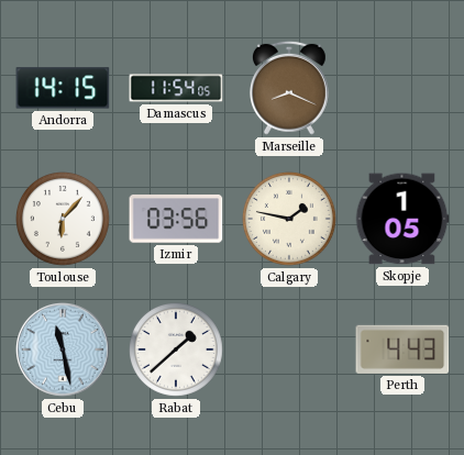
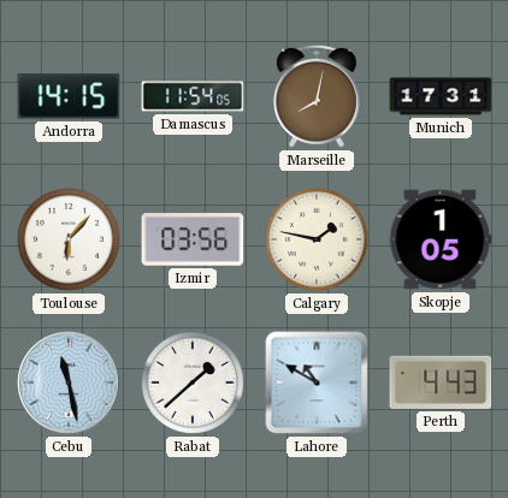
Marseille: 8:19 -> 8:02
Munich: none -> 17:31
Lahore: none -> 10:50
